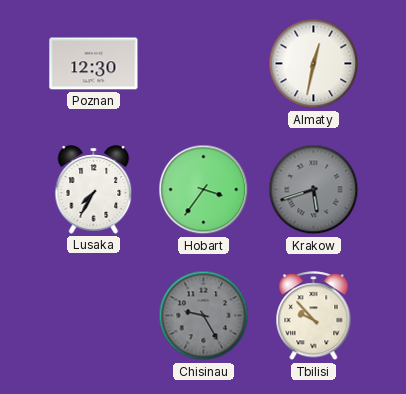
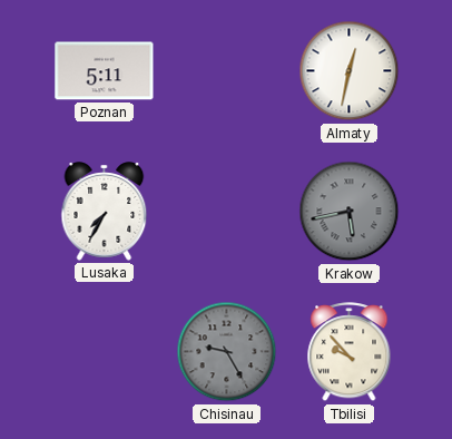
Poznan: 12:30 -> 5:11
Hobart: 3:36 -> none
Krakow: 5:42 -> 5:43
